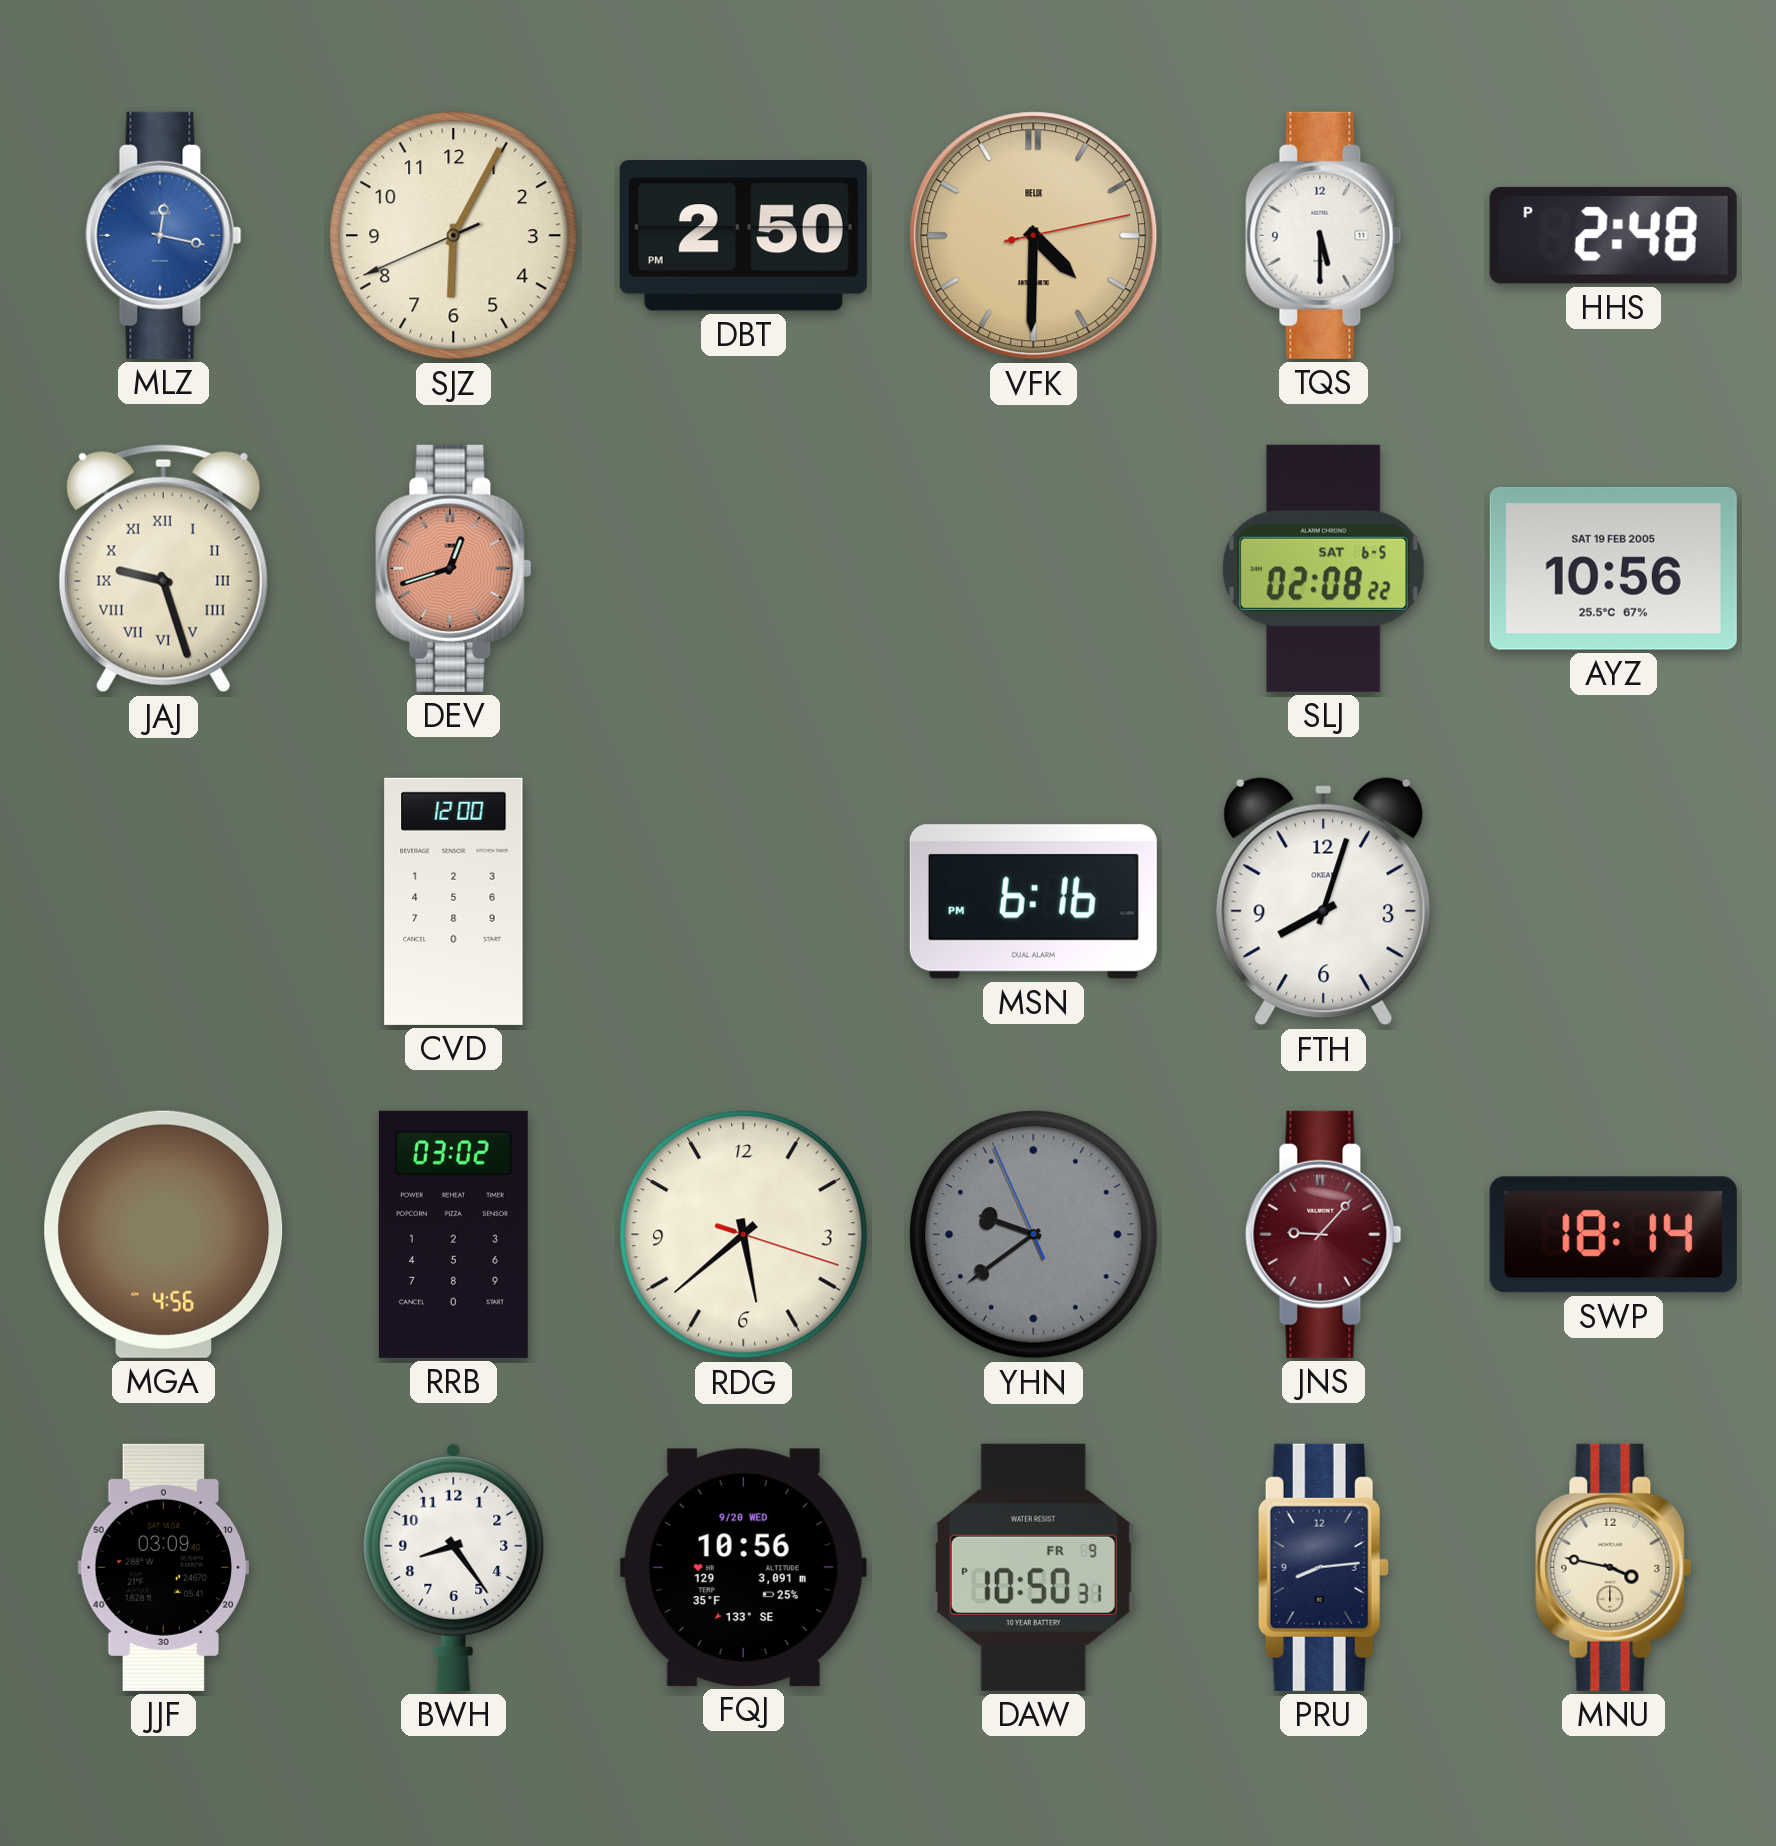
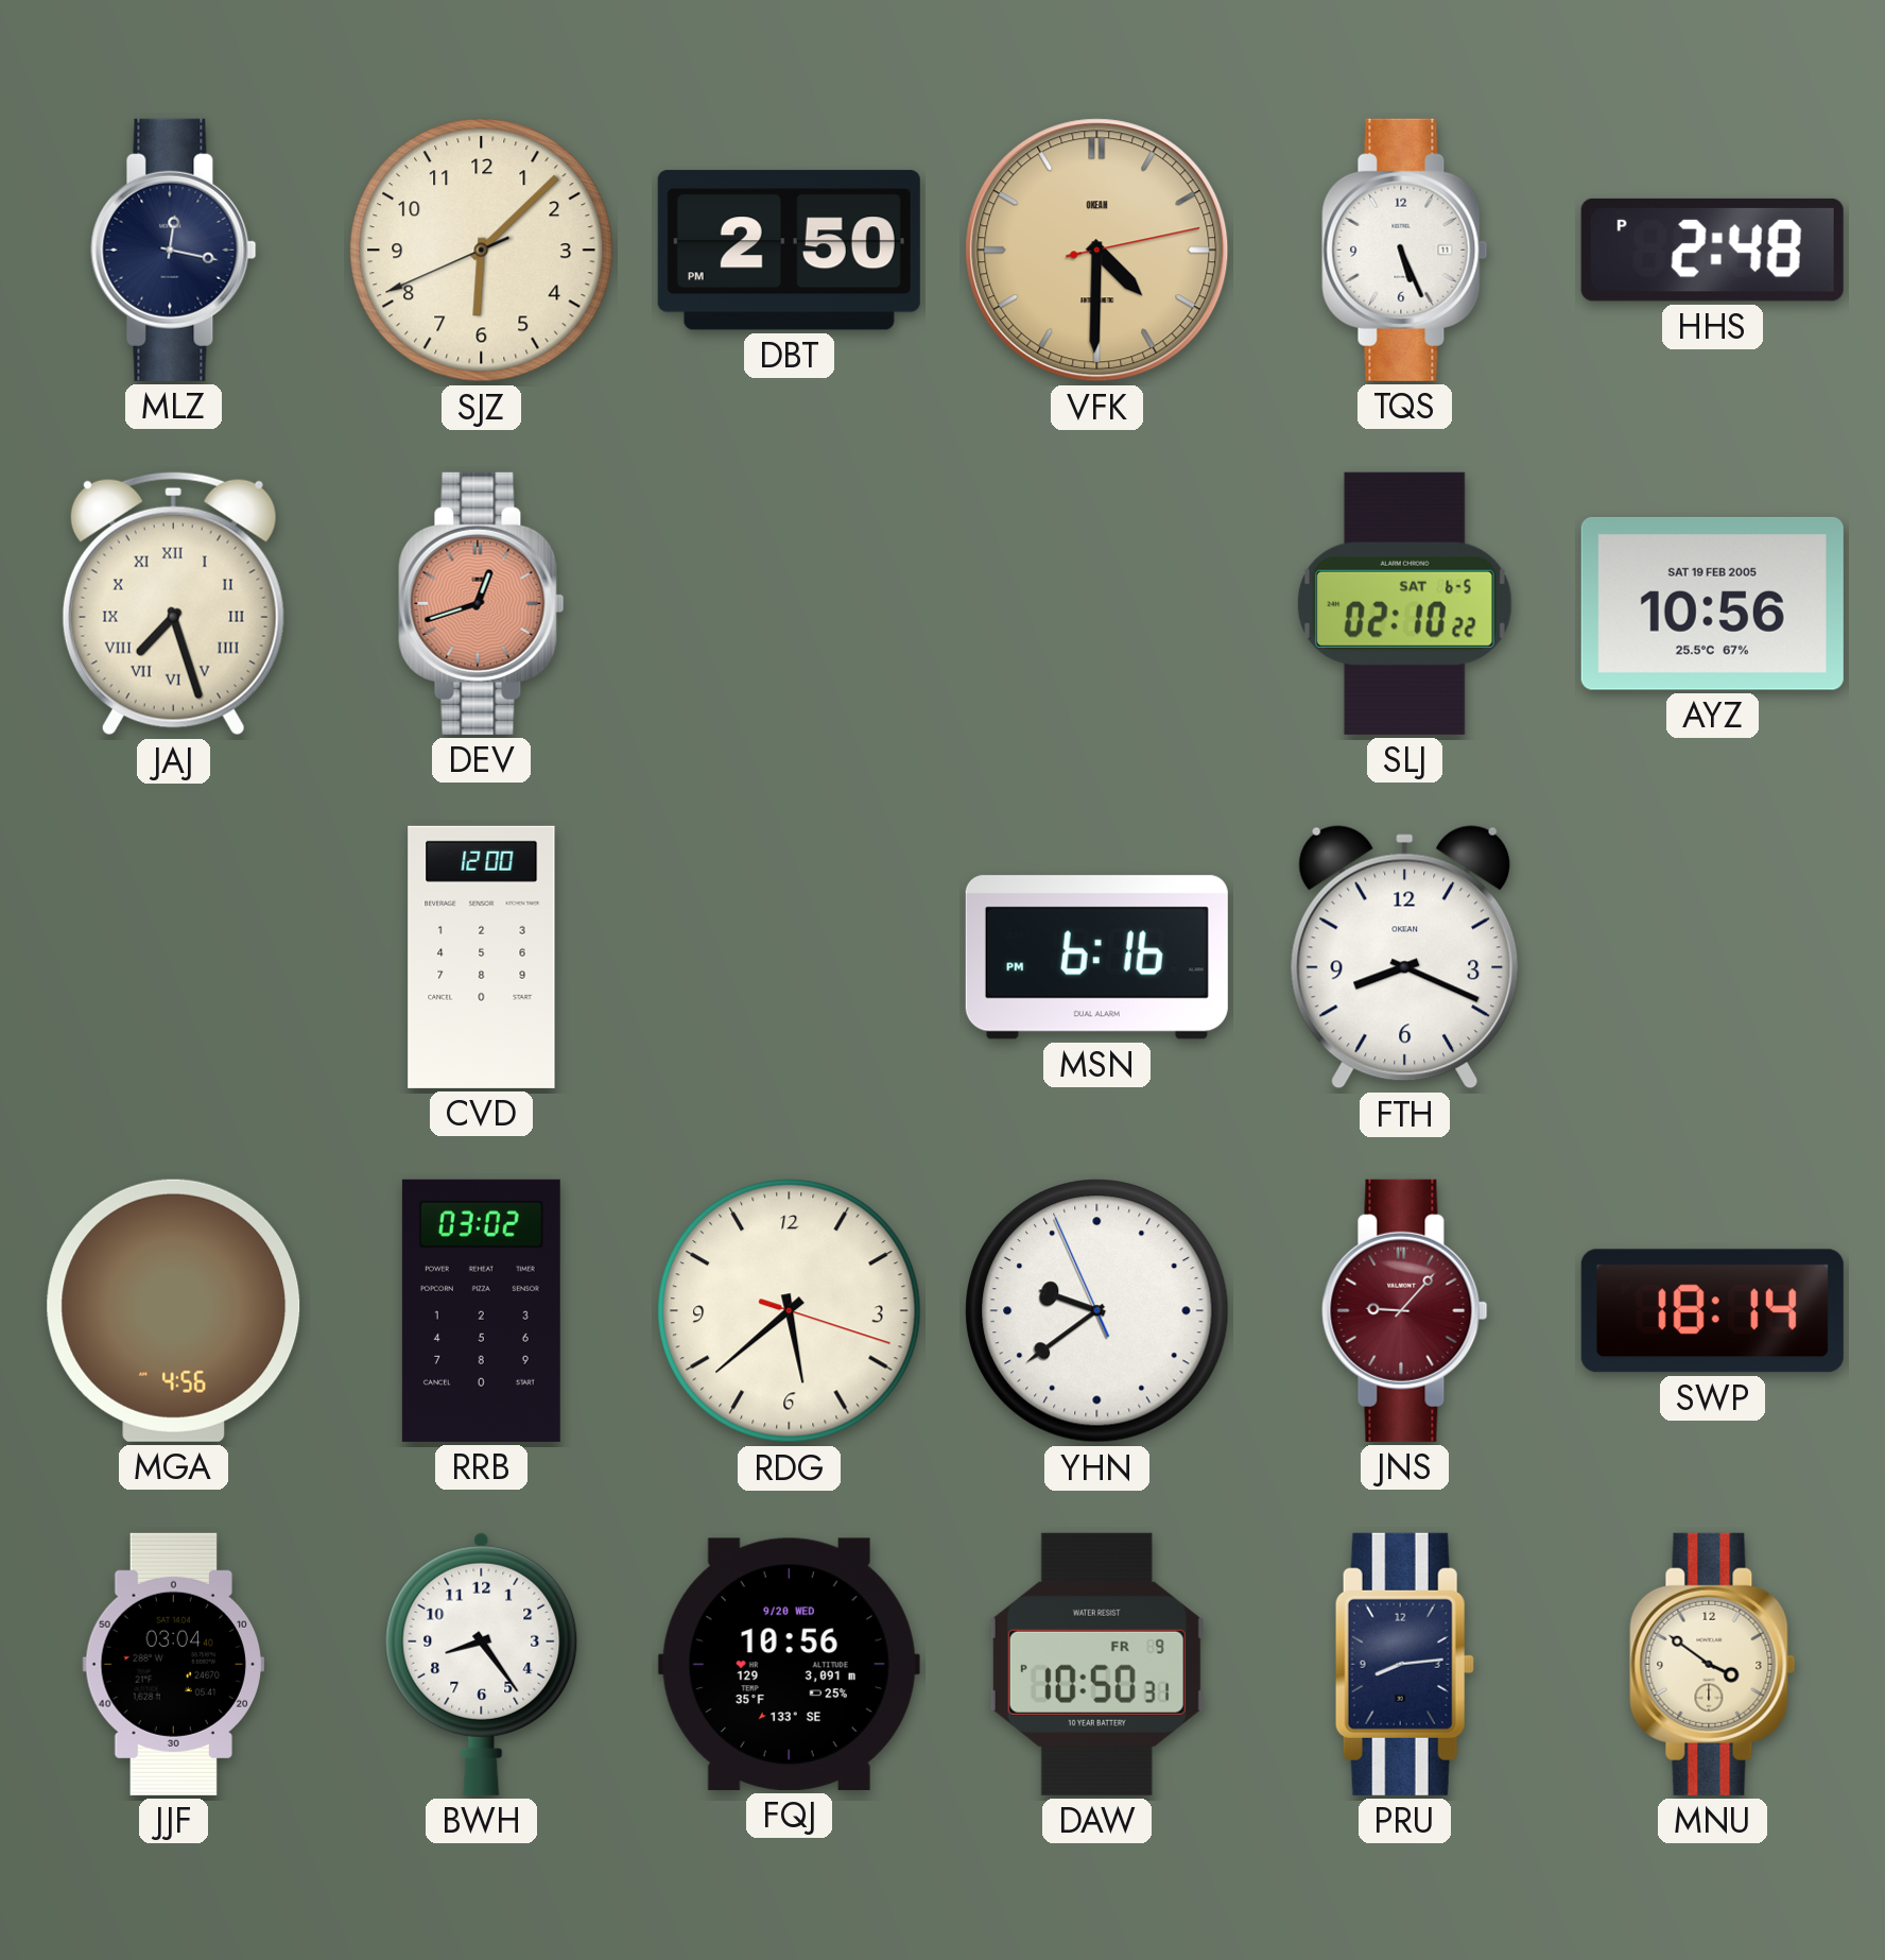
MLZ dial: blue -> navy
SJZ: 6:04 -> 6:07
VFK brand: HELIX -> OKEAN
TQS: 5:30 -> 5:26
JAJ: 9:27 -> 7:27
SLJ: 02:08 -> 02:10
FTH: 8:03 -> 8:19
YHN dial: grey -> white
JJF: 03:09 -> 03:04
MNU: 3:47 -> 3:51
